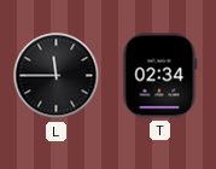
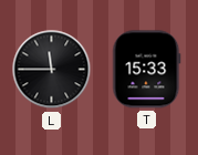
T: 02:34 -> 15:33
